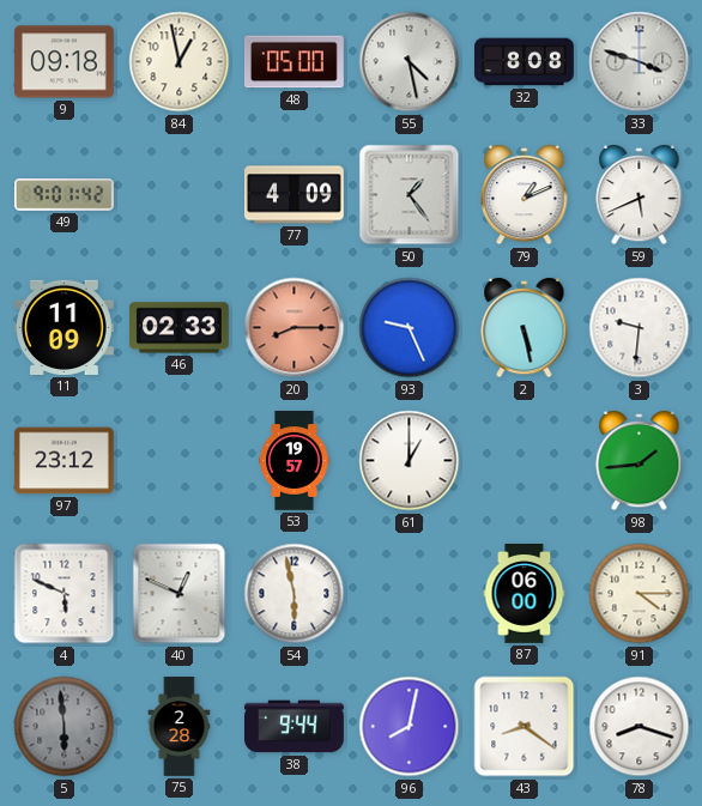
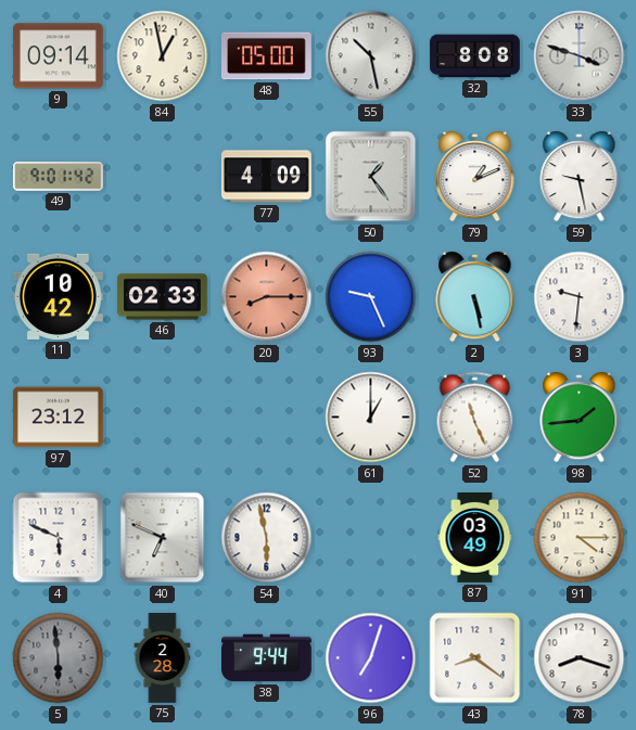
9: 09:18 -> 09:14
55: 4:28 -> 10:28
59: 5:41 -> 9:28
11: 11:09 -> 10:42
53: 19:57 -> none
52: none -> 11:26
40: 12:49 -> 6:49
87: 06:00 -> 03:49
96: 8:02 -> 7:03
